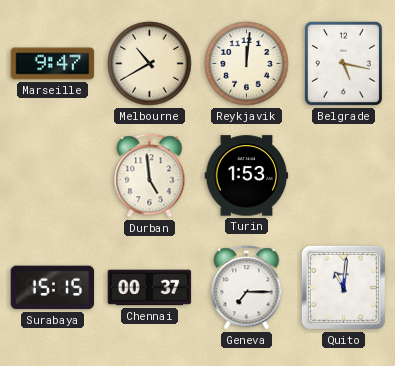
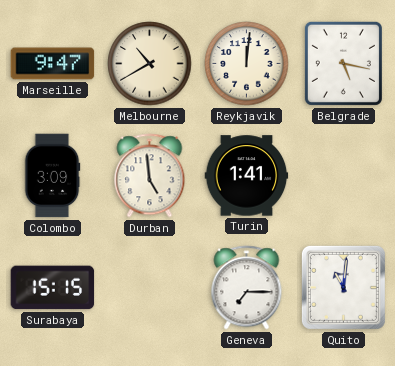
Colombo: none -> 3:09
Turin: 1:53 -> 1:41
Chennai: 00:37 -> none
